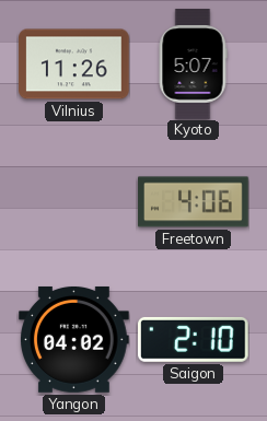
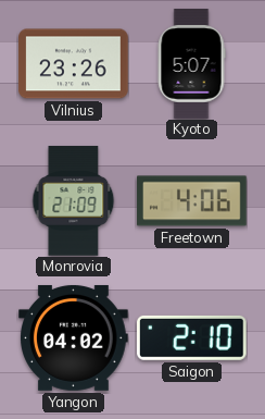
Vilnius: 11:26 -> 23:26
Monrovia: none -> 21:09
